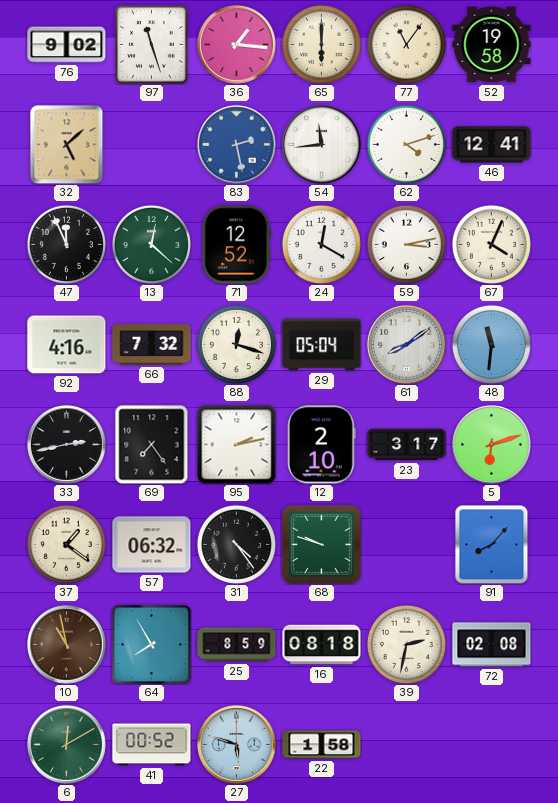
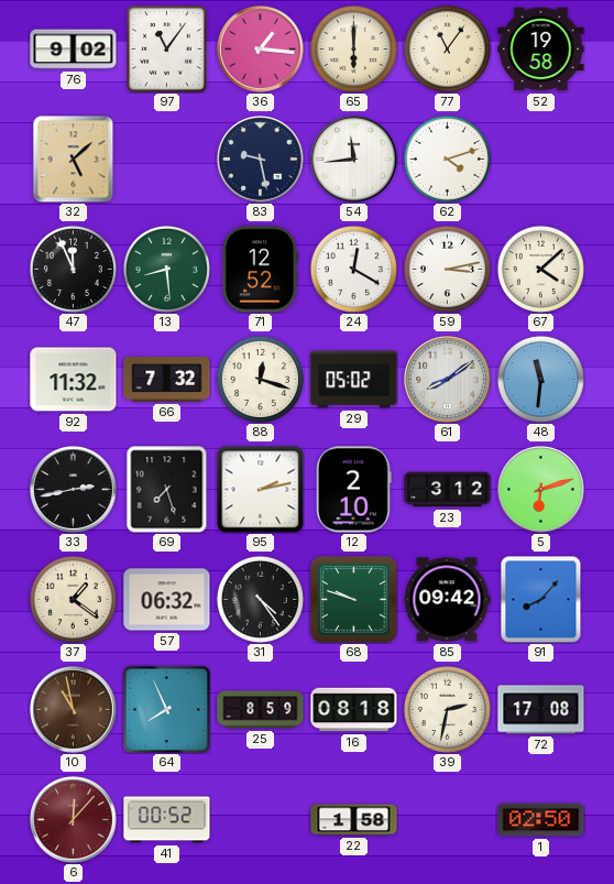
97: 11:27 -> 11:06
83: 2:28 -> 9:28
83 dial: blue -> navy
46: 12:41 -> none
13: 12:22 -> 8:29
67: 4:04 -> 4:08
92: 4:16 -> 11:32
29: 05:04 -> 05:02
69: 7:24 -> 7:27
23: 3:17 -> 3:12
85: none -> 09:42
64: 7:55 -> 7:56
72: 02:08 -> 17:08
6: 12:10 -> 12:07
6 dial: green -> burgundy
27: 5:48 -> none
1: none -> 02:50
